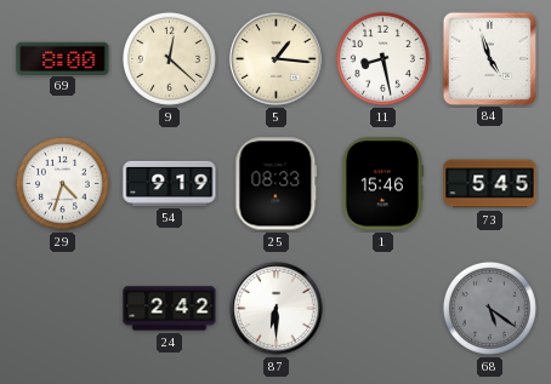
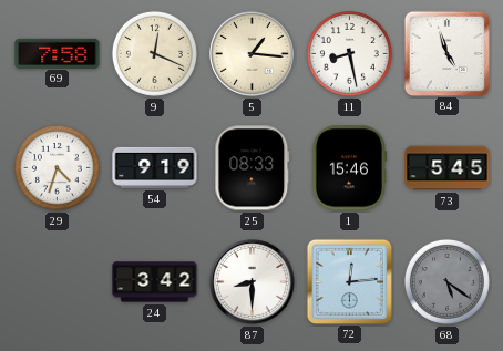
69: 8:00 -> 7:58
9: 12:22 -> 12:19
24: 2:42 -> 3:42
87: 6:30 -> 8:30
72: none -> 12:14
